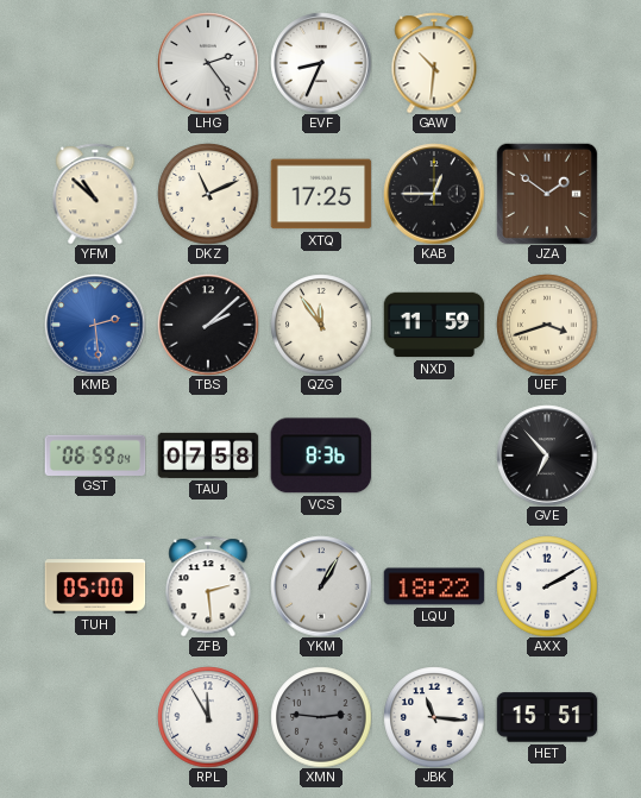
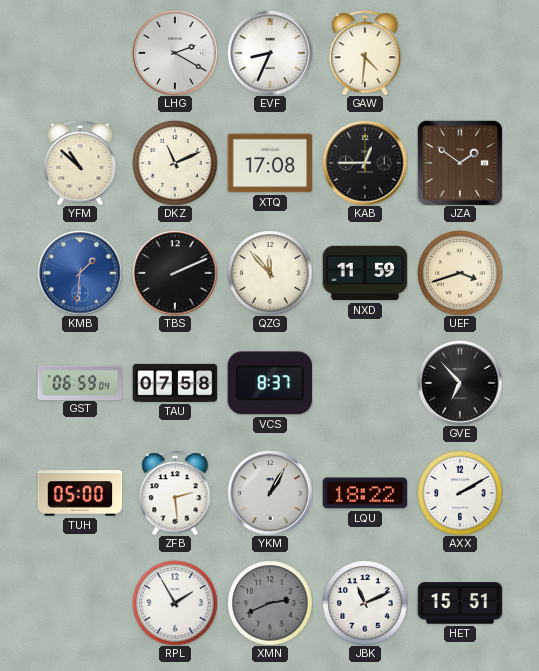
LHG: 2:24 -> 2:20
GAW: 10:31 -> 4:31
XTQ: 17:25 -> 17:08
KMB: 2:29 -> 1:31
TBS: 2:08 -> 2:11
QZG: 11:54 -> 11:53
VCS: 8:36 -> 8:37
RPL: 11:55 -> 1:55
XMN: 2:46 -> 2:41
JBK: 11:16 -> 11:11
